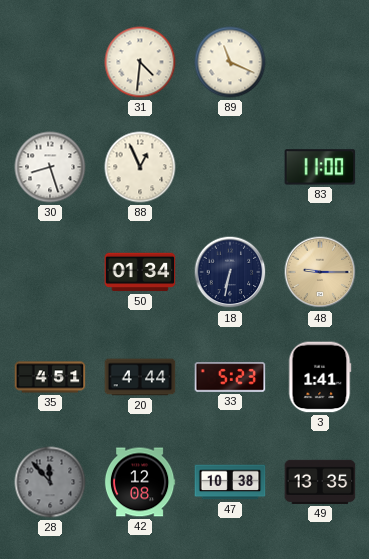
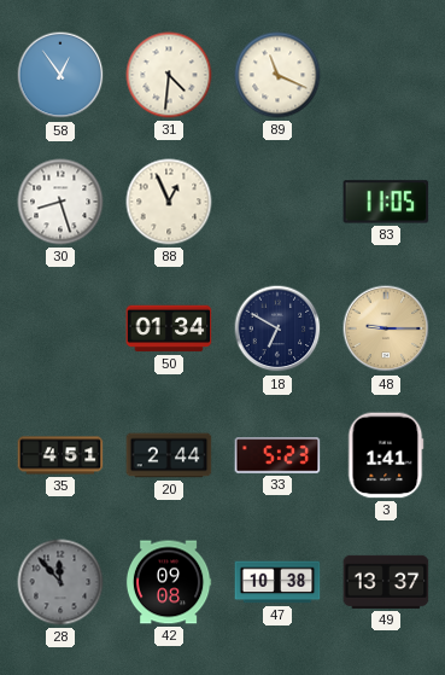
58: none -> 12:54
83: 11:00 -> 11:05
18: 6:32 -> 6:50
20: 4:44 -> 2:44
42: 12:08 -> 09:08
49: 13:35 -> 13:37
